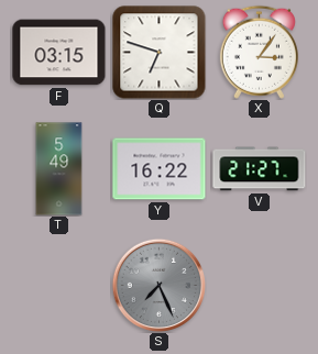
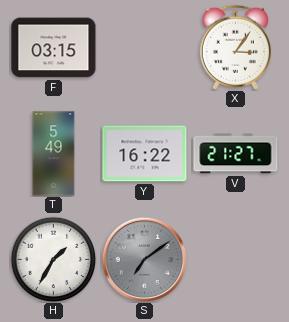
Q: 6:48 -> none
H: none -> 1:35
S: 7:26 -> 7:09
